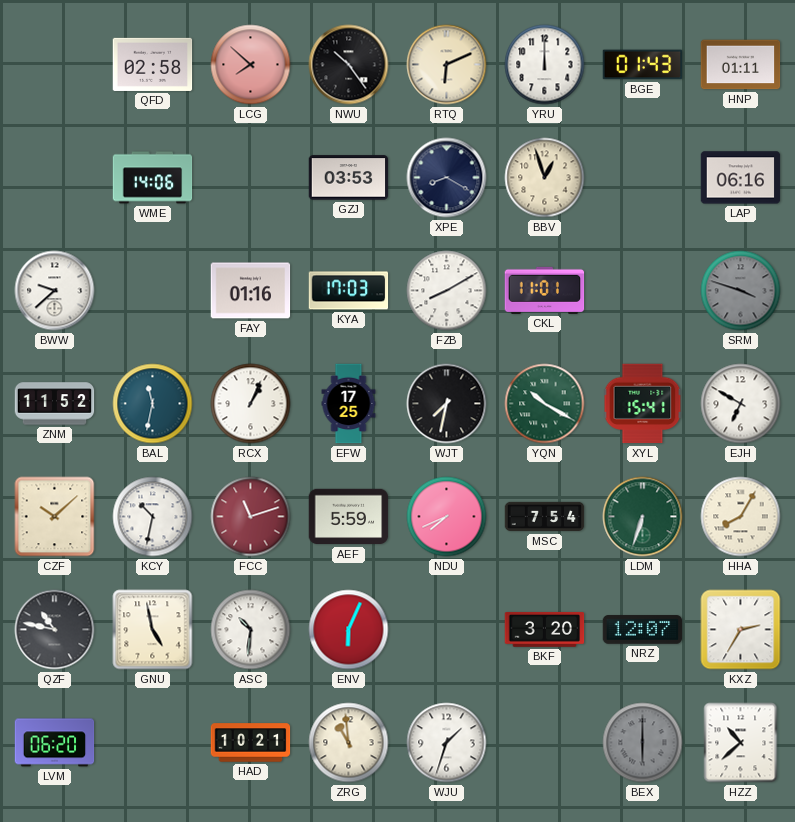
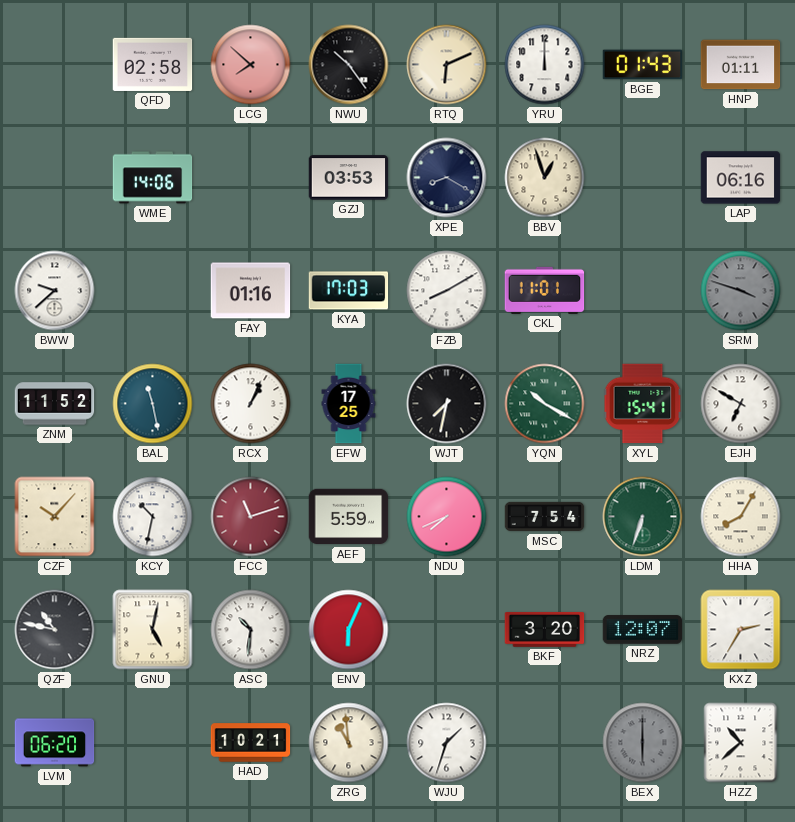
BAL: 11:32 -> 11:28
CZF: 10:08 -> 10:07
GNU: 4:58 -> 5:02
